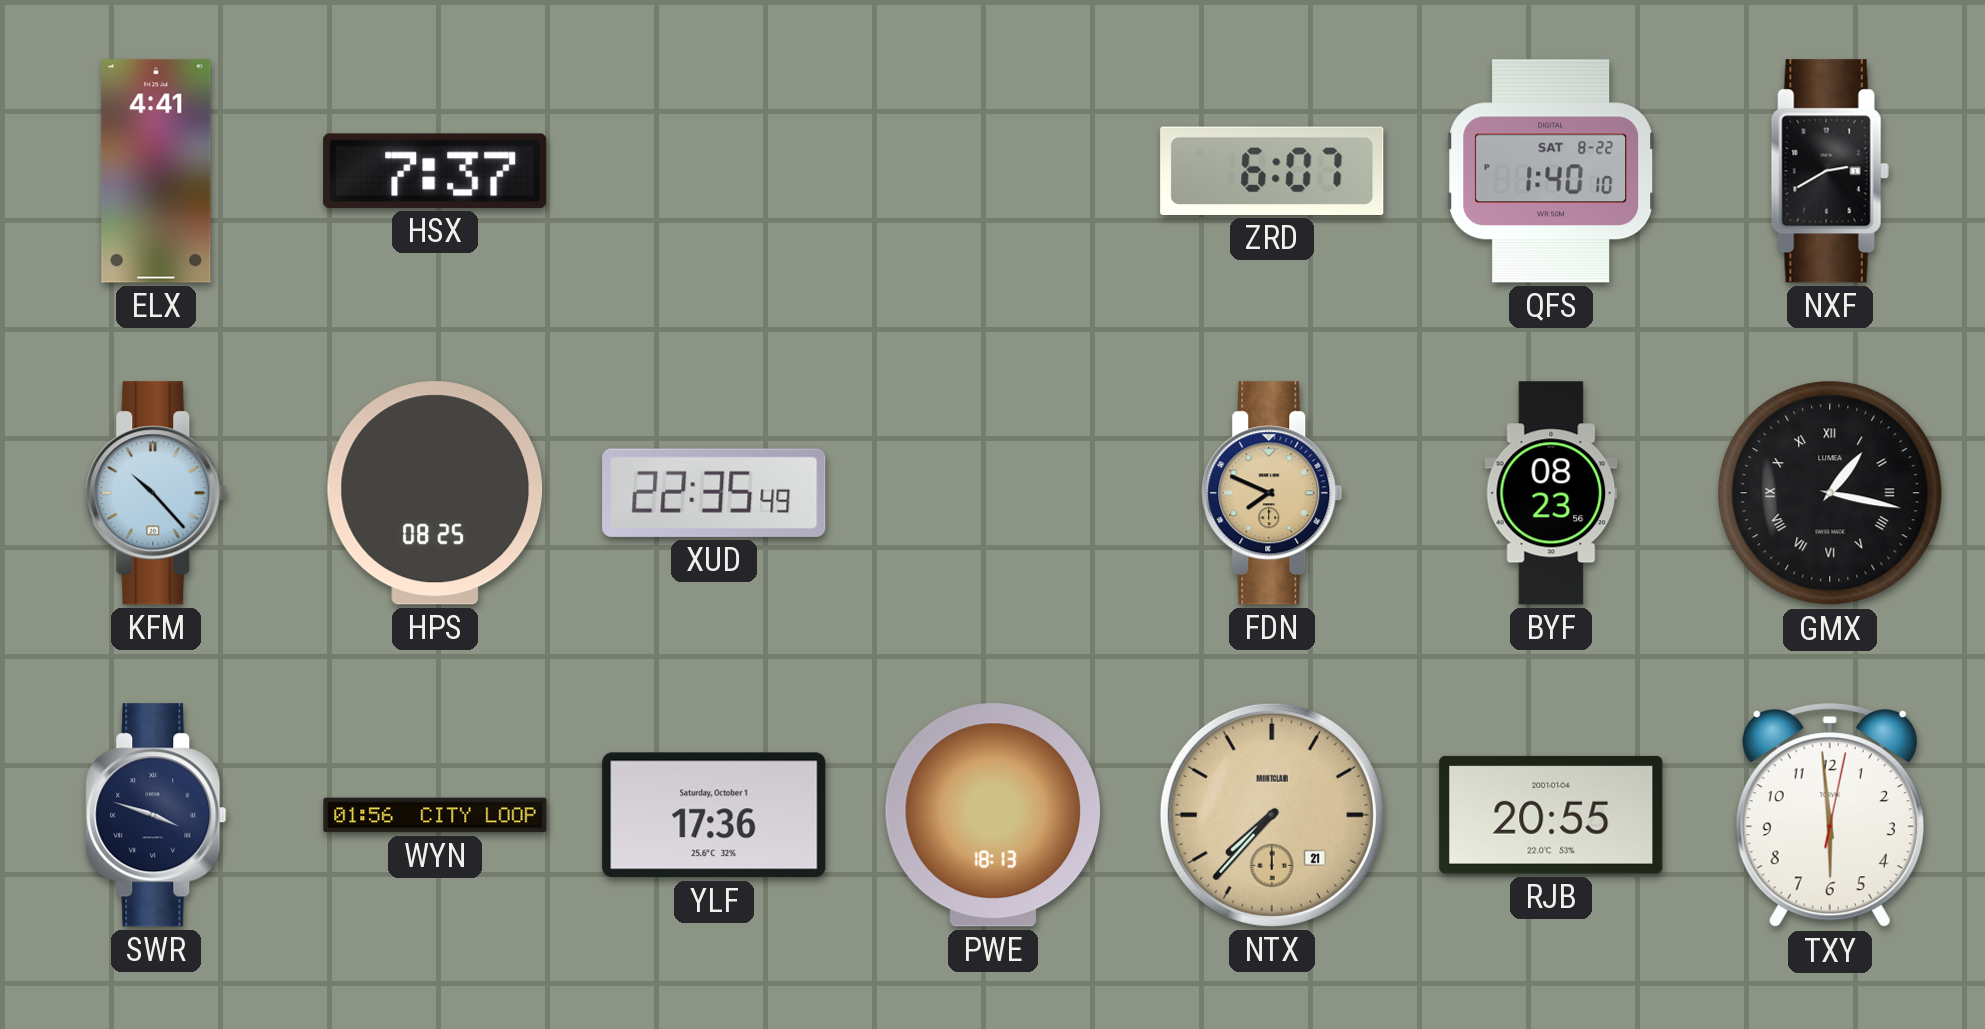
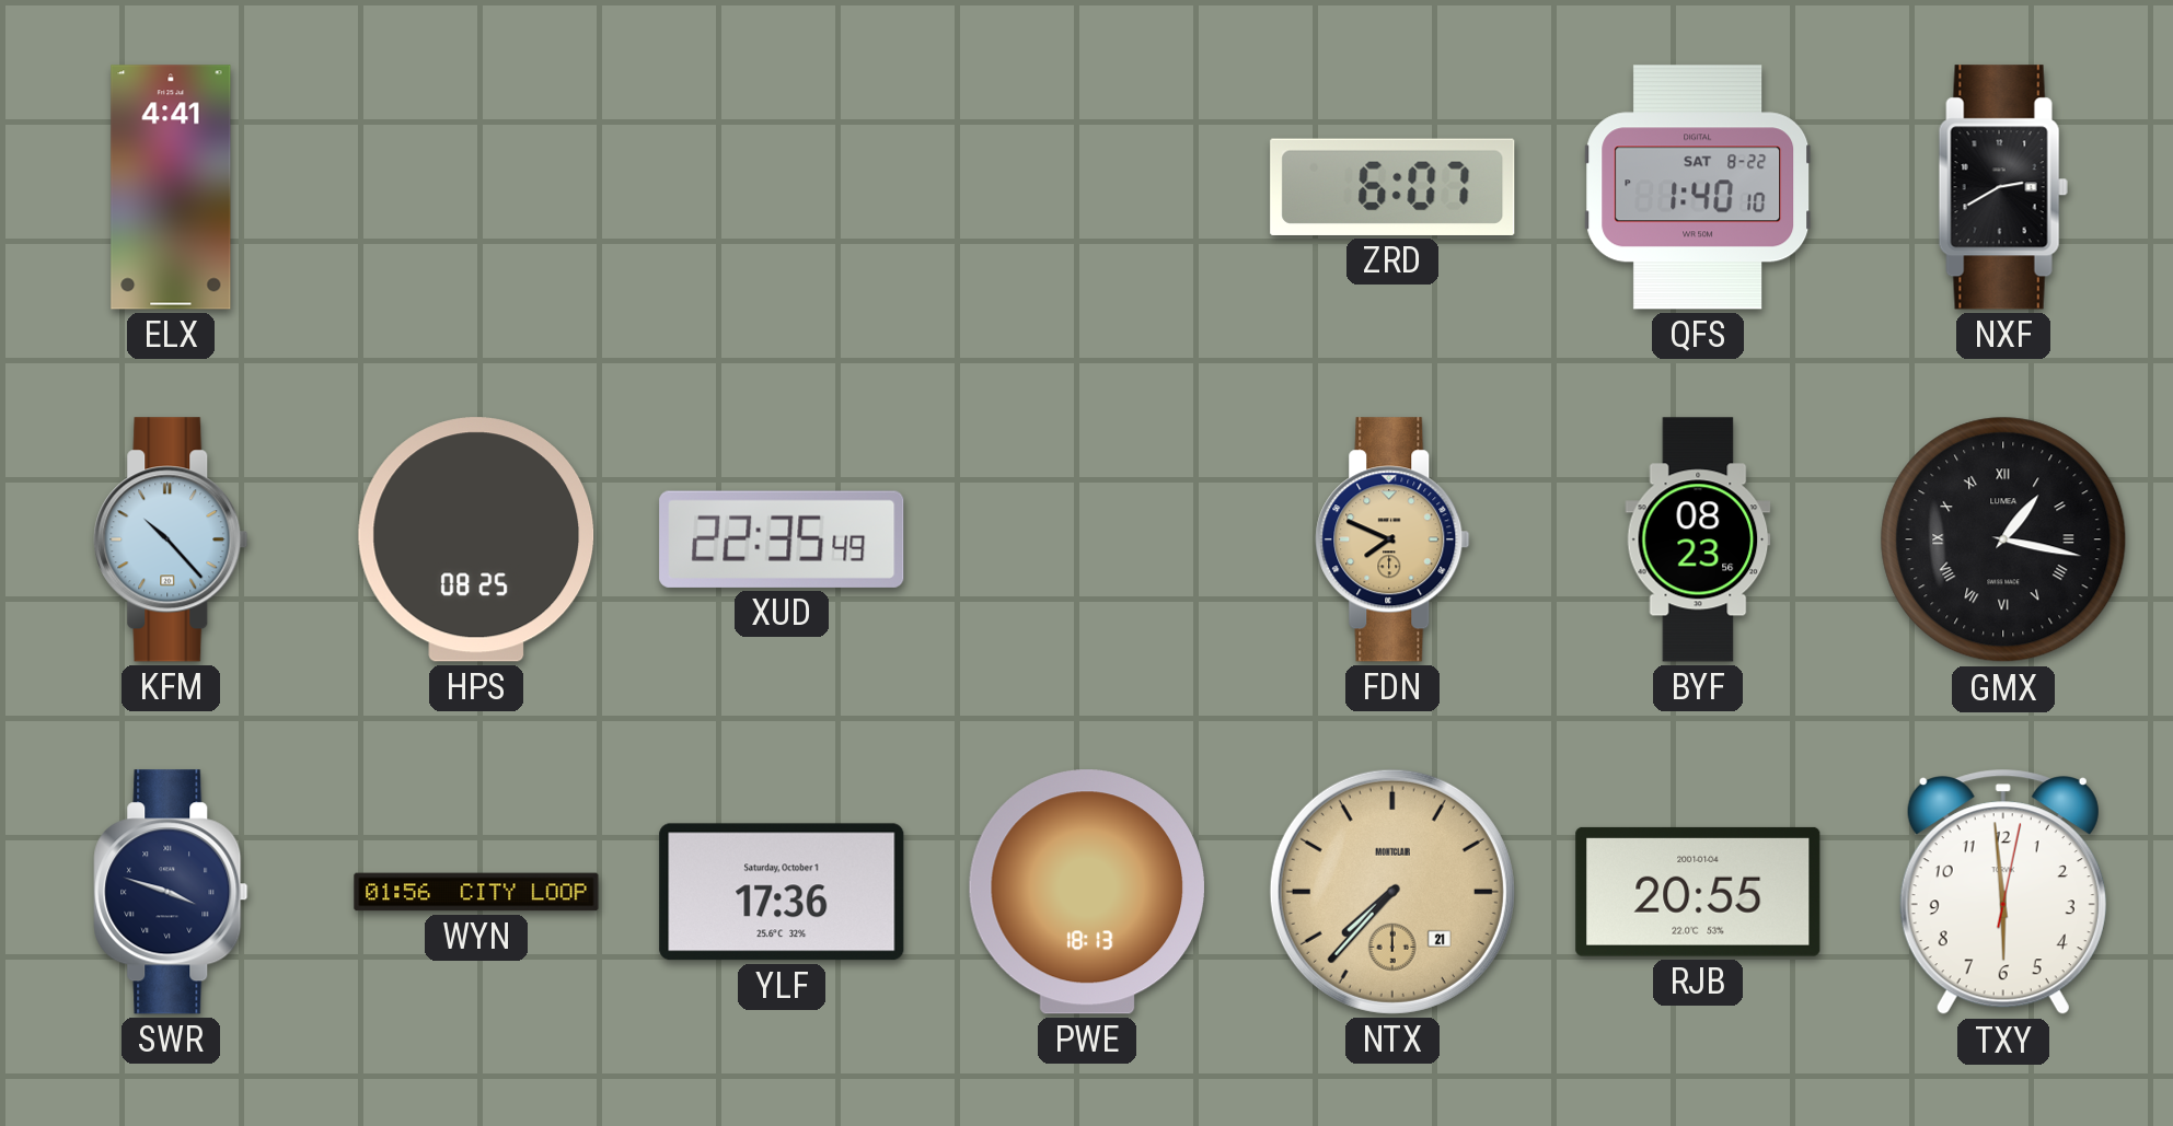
HSX: 7:37 -> none
